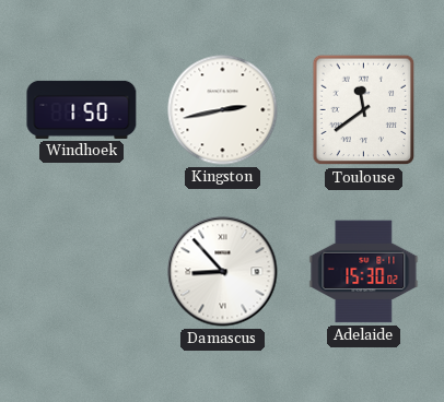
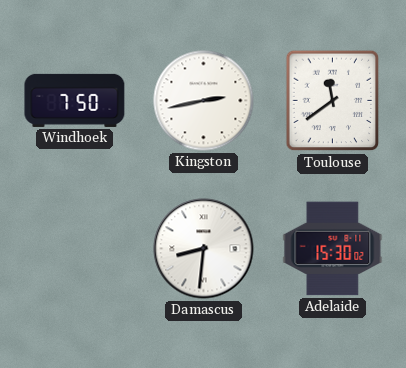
Windhoek: 1:50 -> 7:50
Damascus: 8:53 -> 8:31
